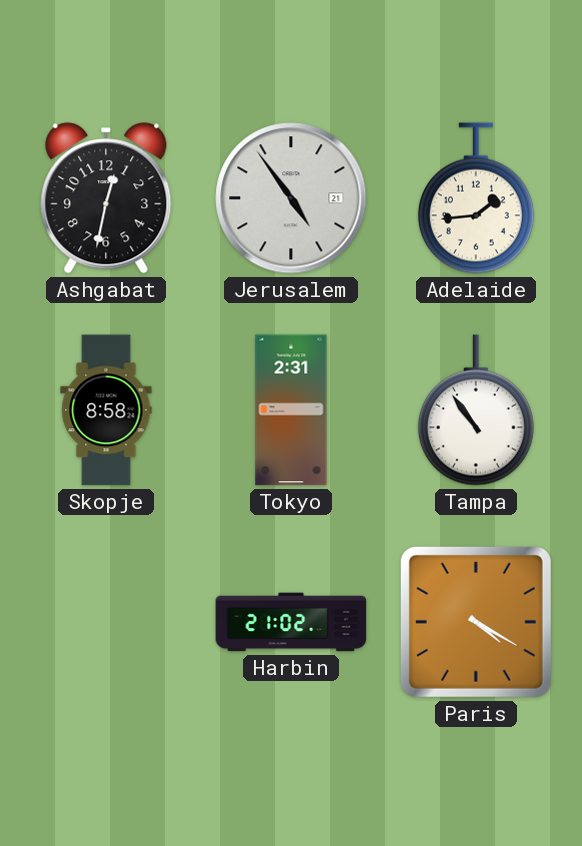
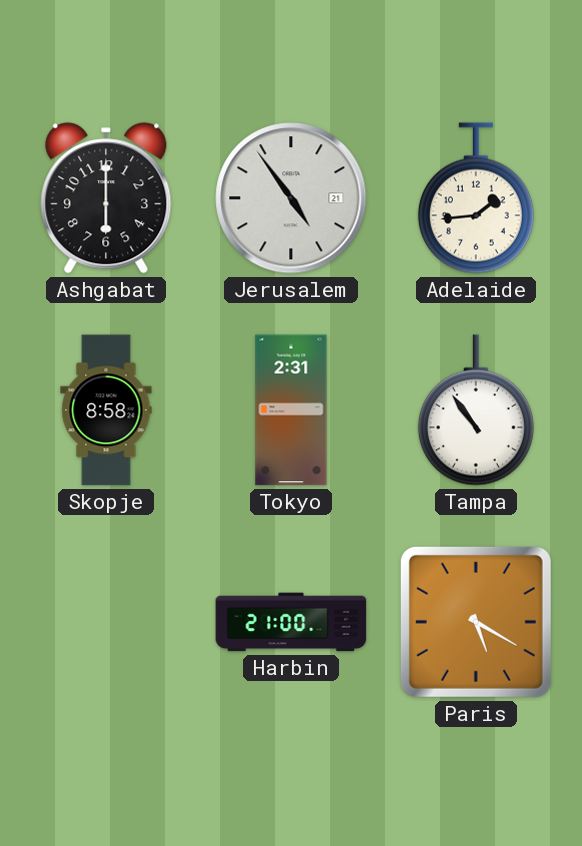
Ashgabat: 12:32 -> 6:00
Harbin: 21:02 -> 21:00
Paris: 4:20 -> 5:20
